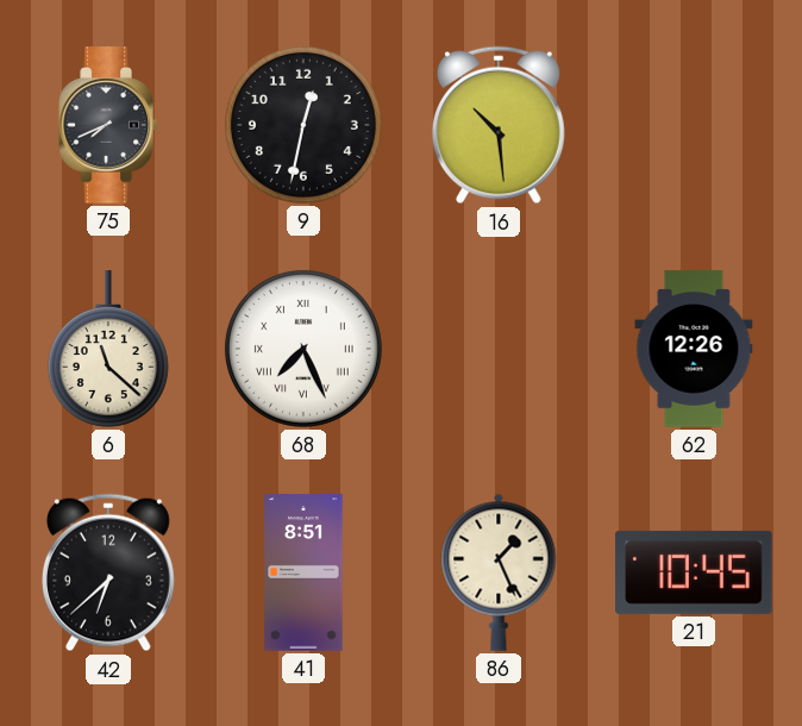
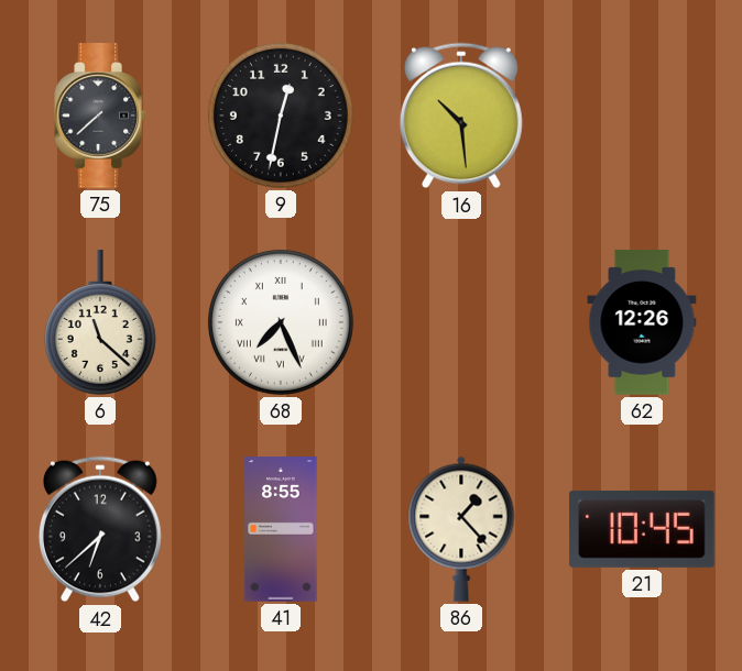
75: 7:41 -> 7:38
41: 8:51 -> 8:55
86: 1:26 -> 1:23
